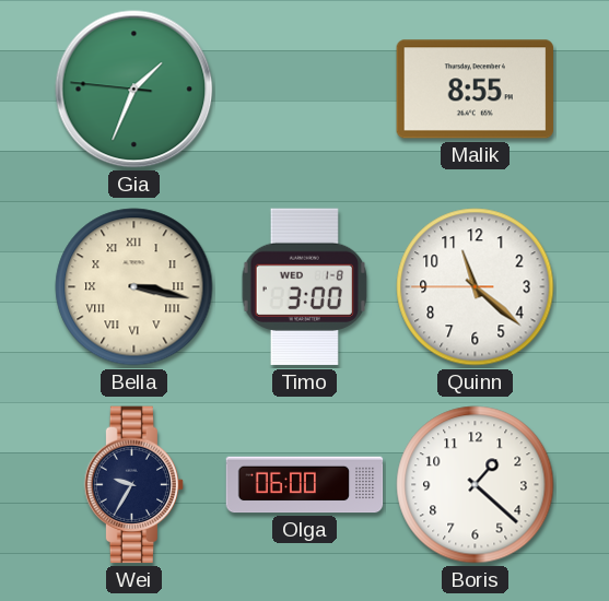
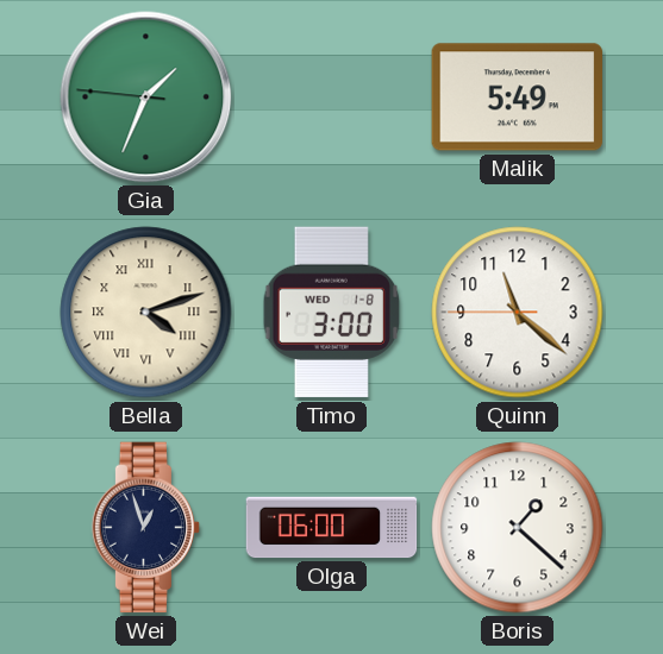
Malik: 8:55 -> 5:49
Bella: 3:17 -> 4:12
Wei: 9:35 -> 12:57
